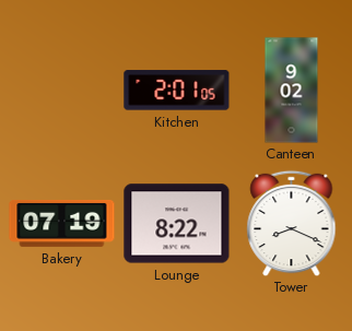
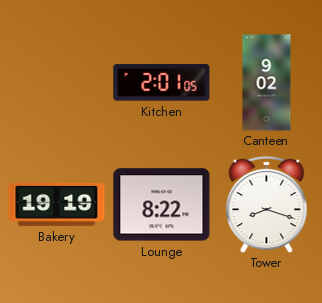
Bakery: 07:19 -> 19:19
Tower: 8:19 -> 8:18
